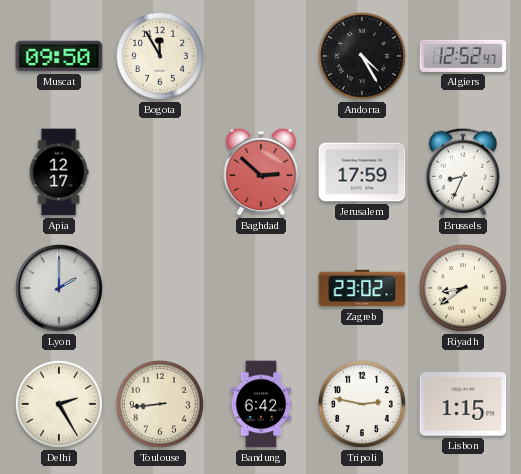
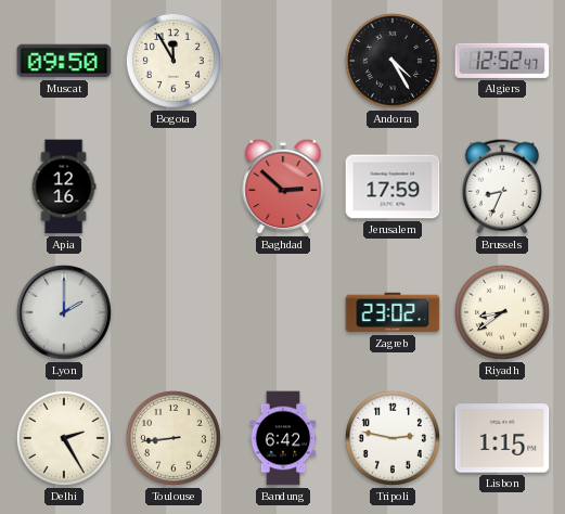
Apia: 12:17 -> 12:16
